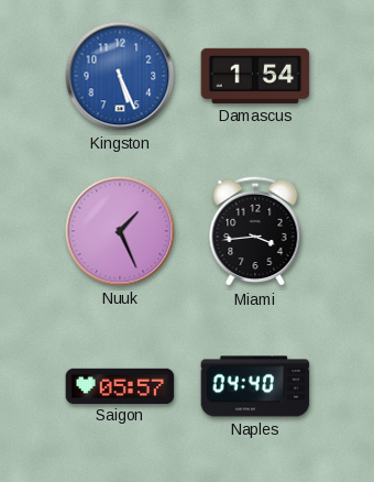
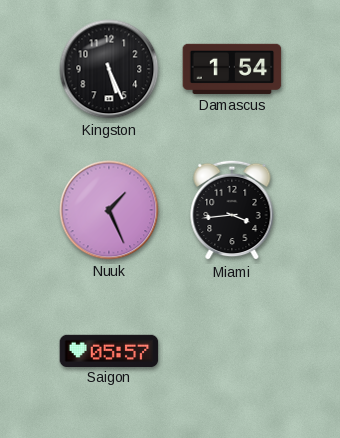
Kingston dial: blue -> black
Naples: 04:40 -> none
